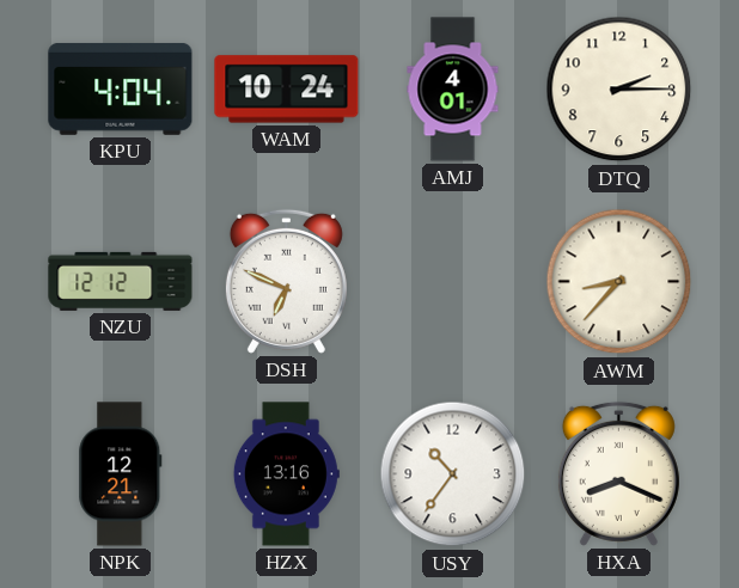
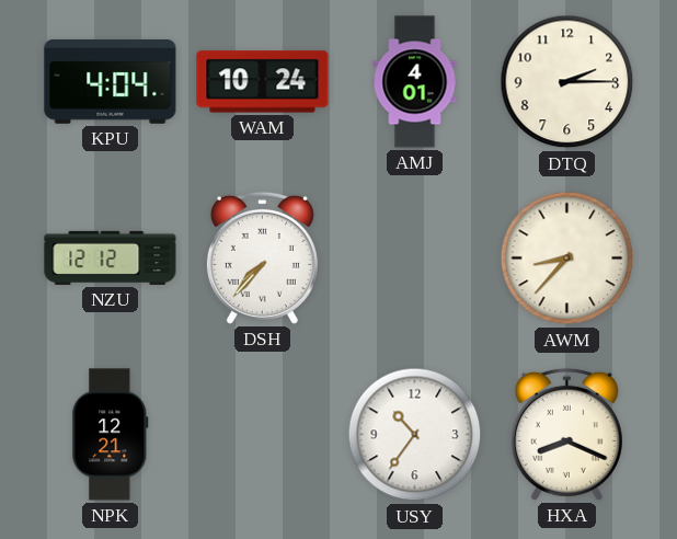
DSH: 6:49 -> 7:37
HZX: 13:16 -> none
